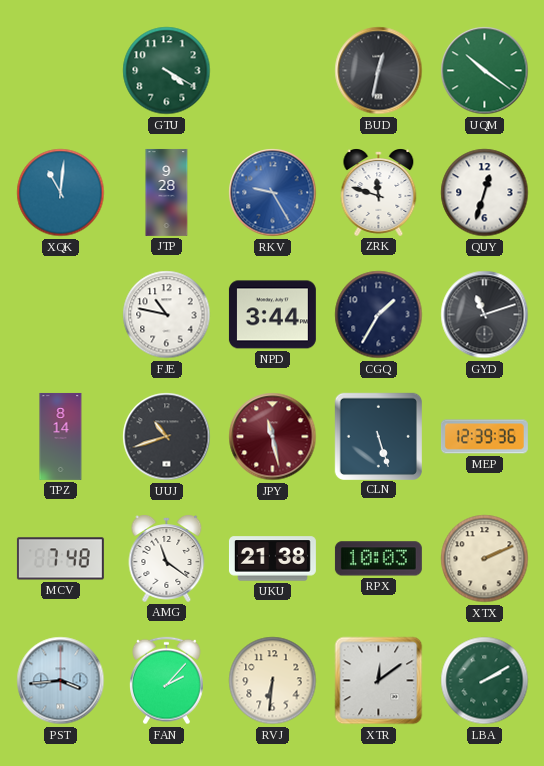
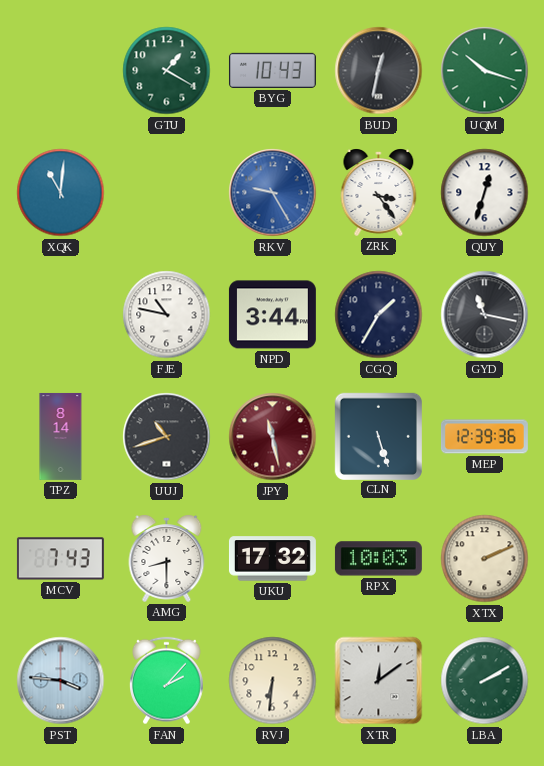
GTU: 4:20 -> 1:20
BYG: none -> 10:43
UQM: 10:21 -> 10:18
JTP: 9:28 -> none
ZRK: 11:48 -> 3:24
GYD: 11:12 -> 11:17
MCV: 7:48 -> 7:43
AMG: 11:21 -> 8:30
UKU: 21:38 -> 17:32
PST: 3:44 -> 3:46
